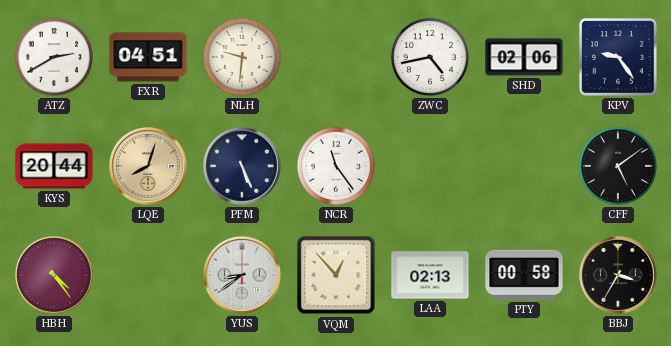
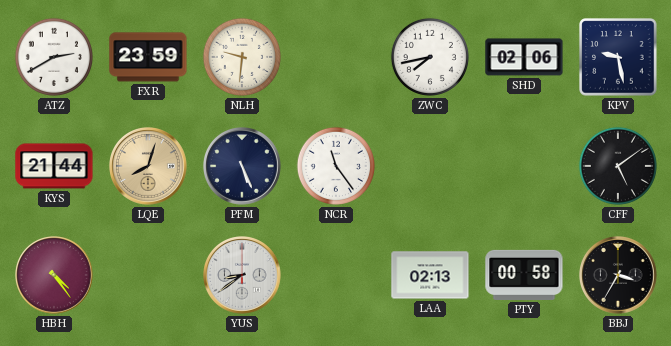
FXR: 04:51 -> 23:59
ZWC: 4:43 -> 7:43
KPV: 9:24 -> 9:28
KYS: 20:44 -> 21:44
VQM: 12:53 -> none
